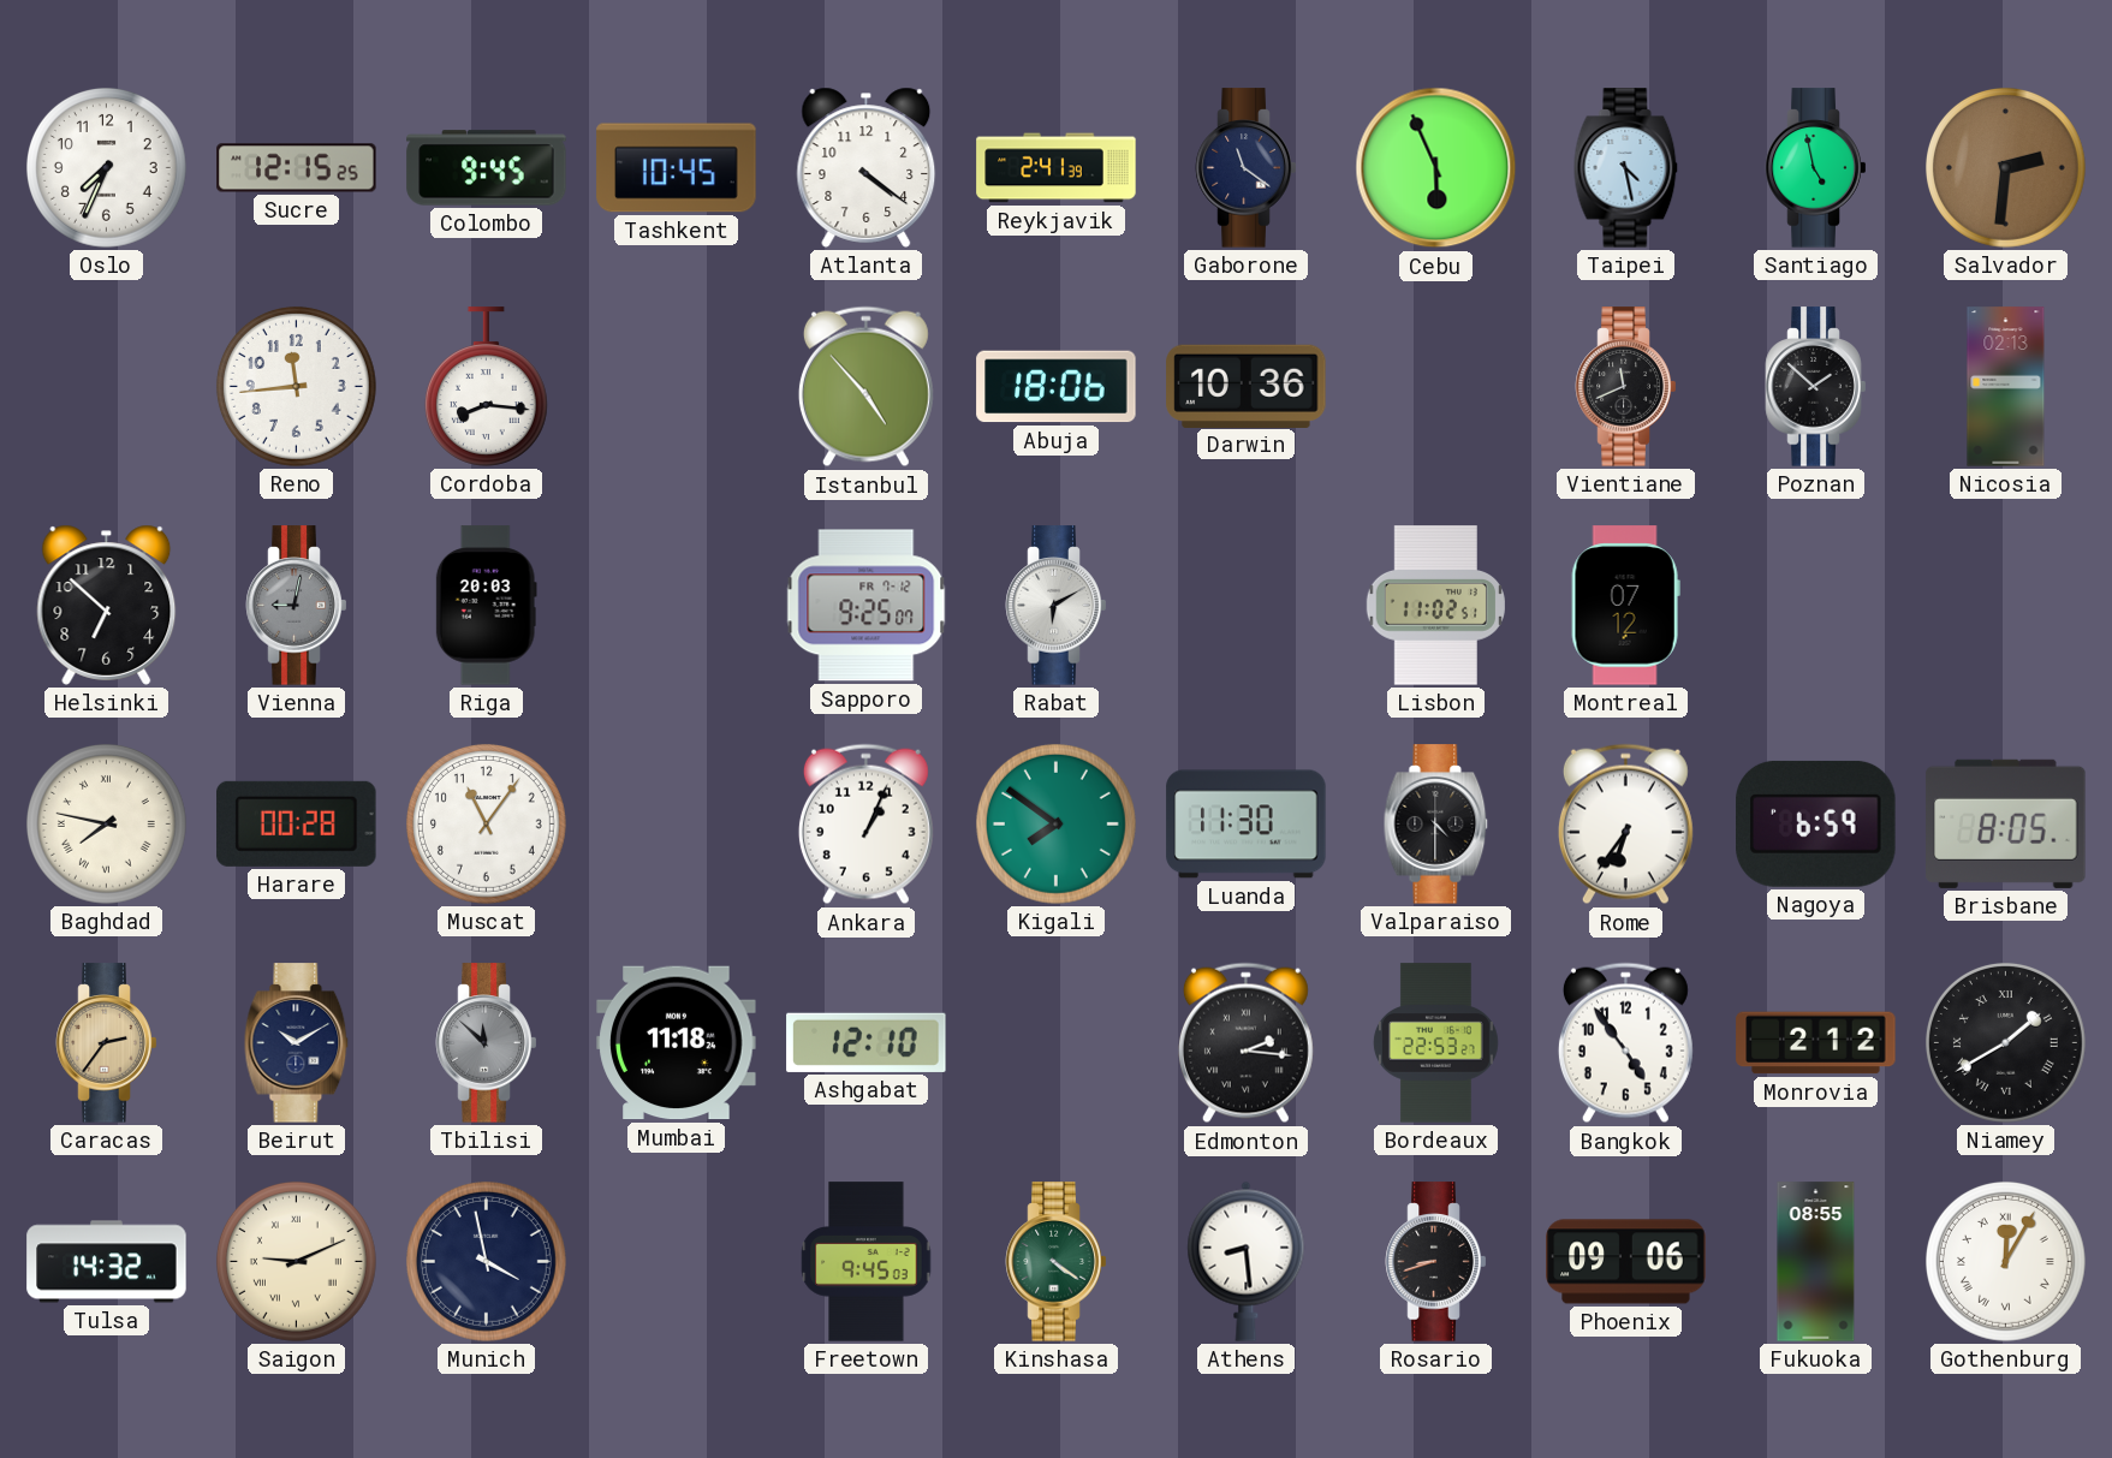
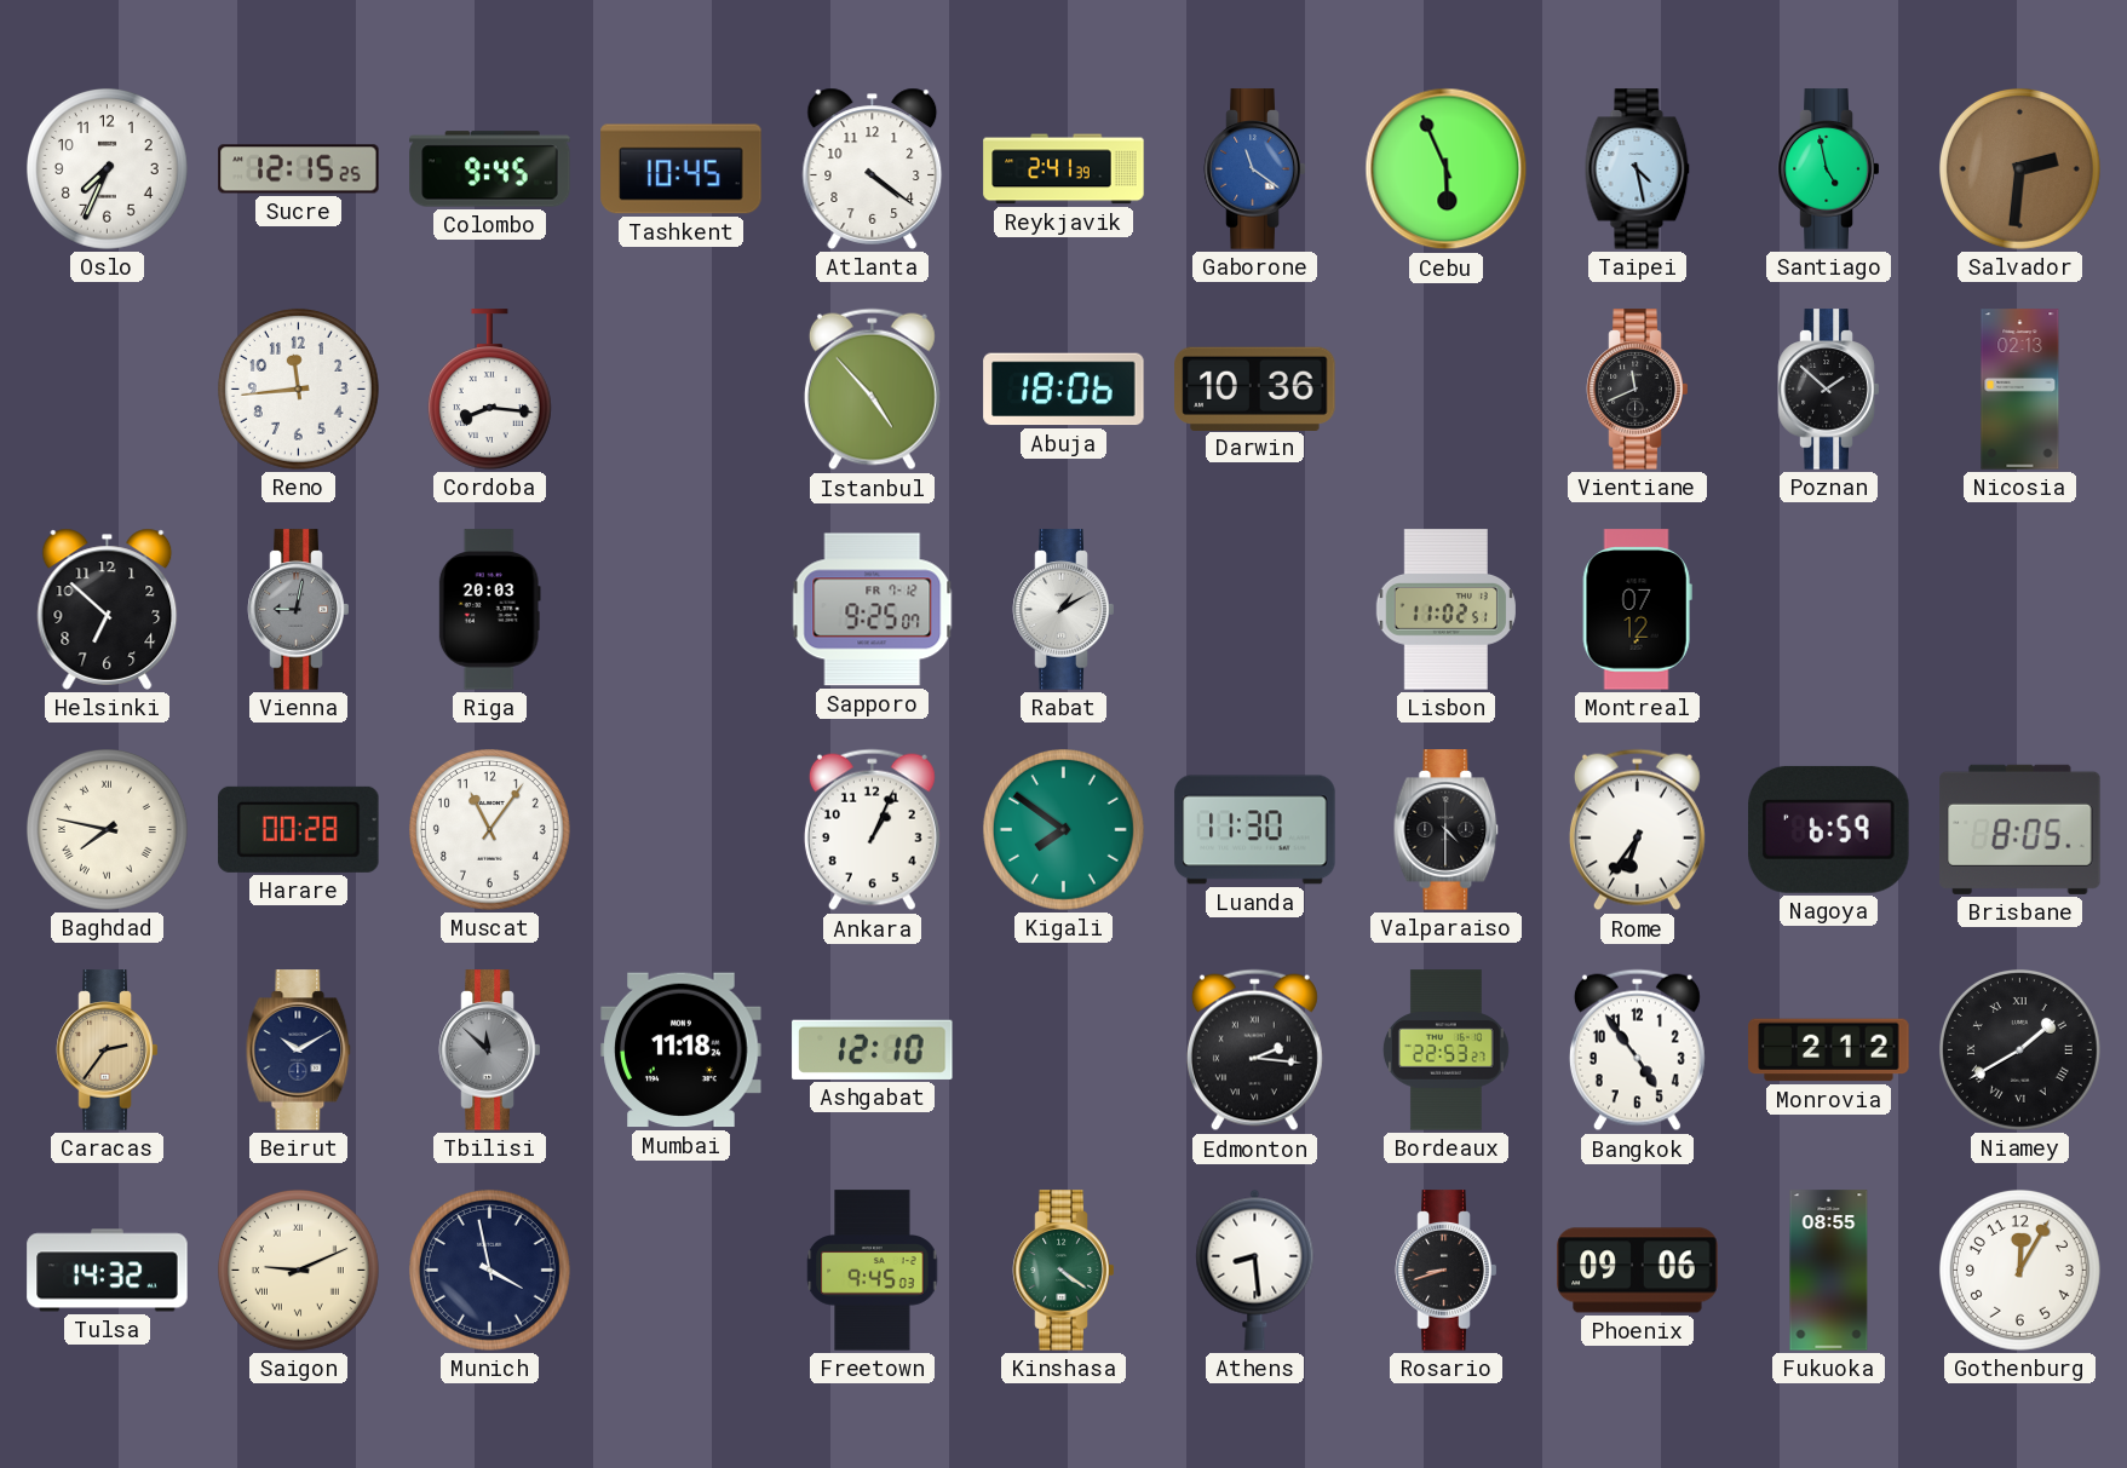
Gaborone dial: navy -> blue
Rabat: 6:10 -> 1:10
Gothenburg numerals: Roman -> Arabic
